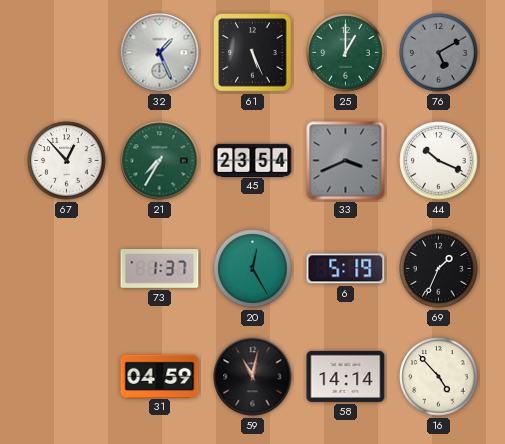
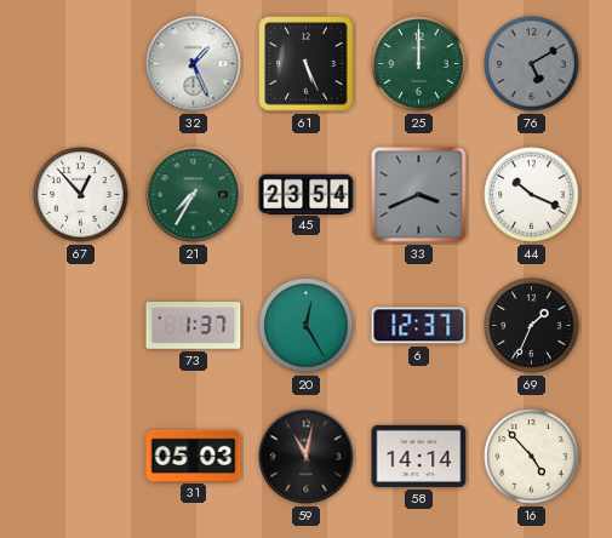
25: 1:00 -> 12:00
6: 5:19 -> 12:37
31: 04:59 -> 05:03
